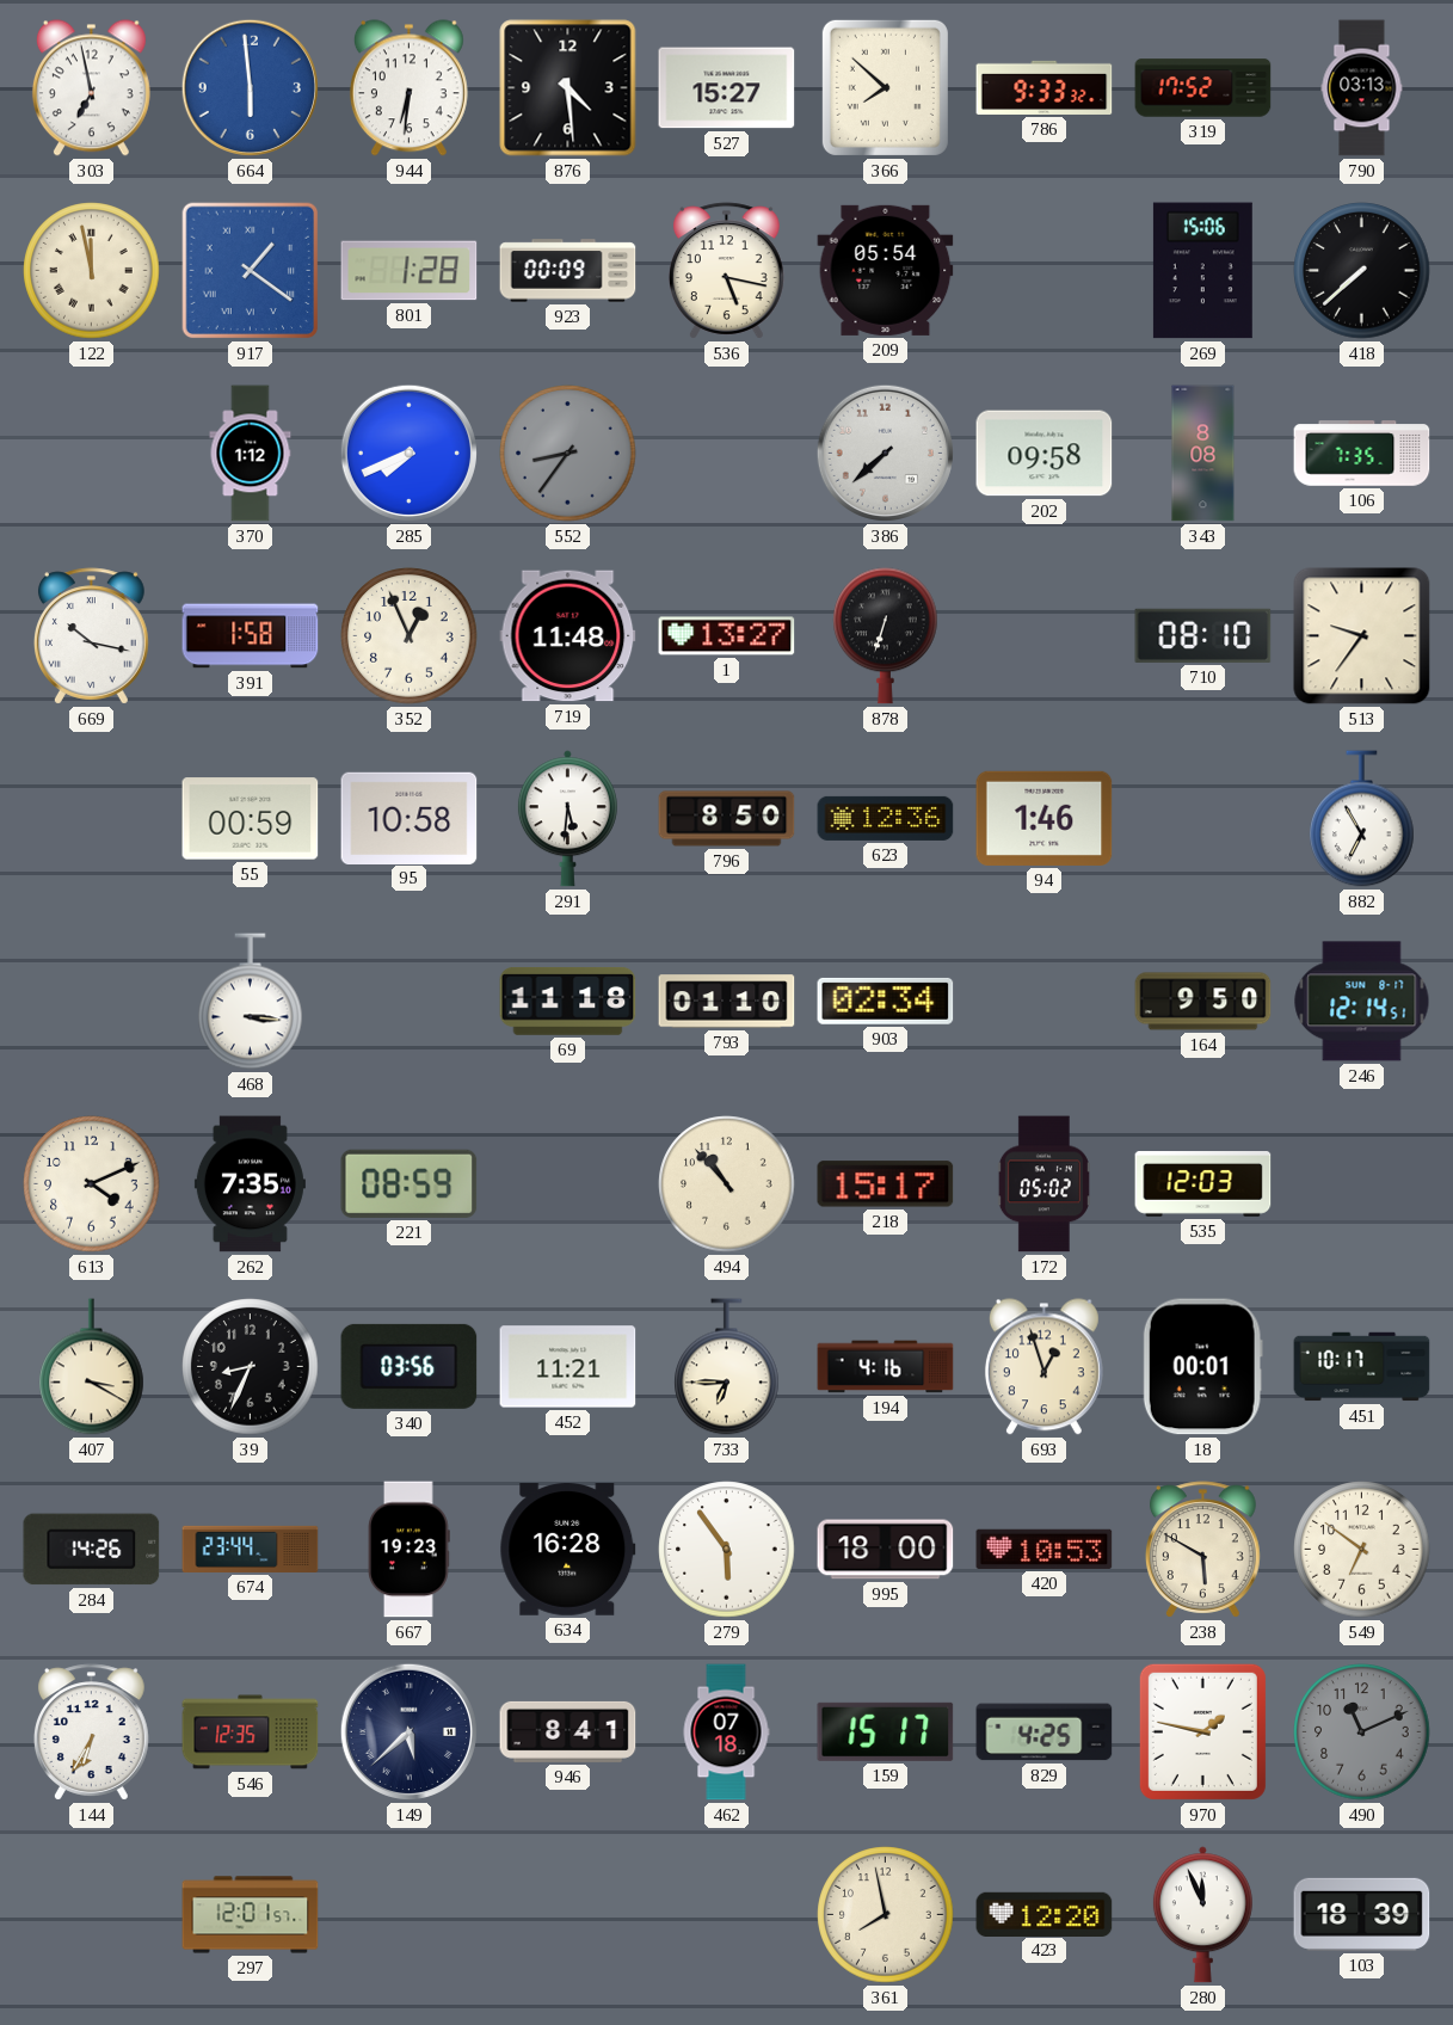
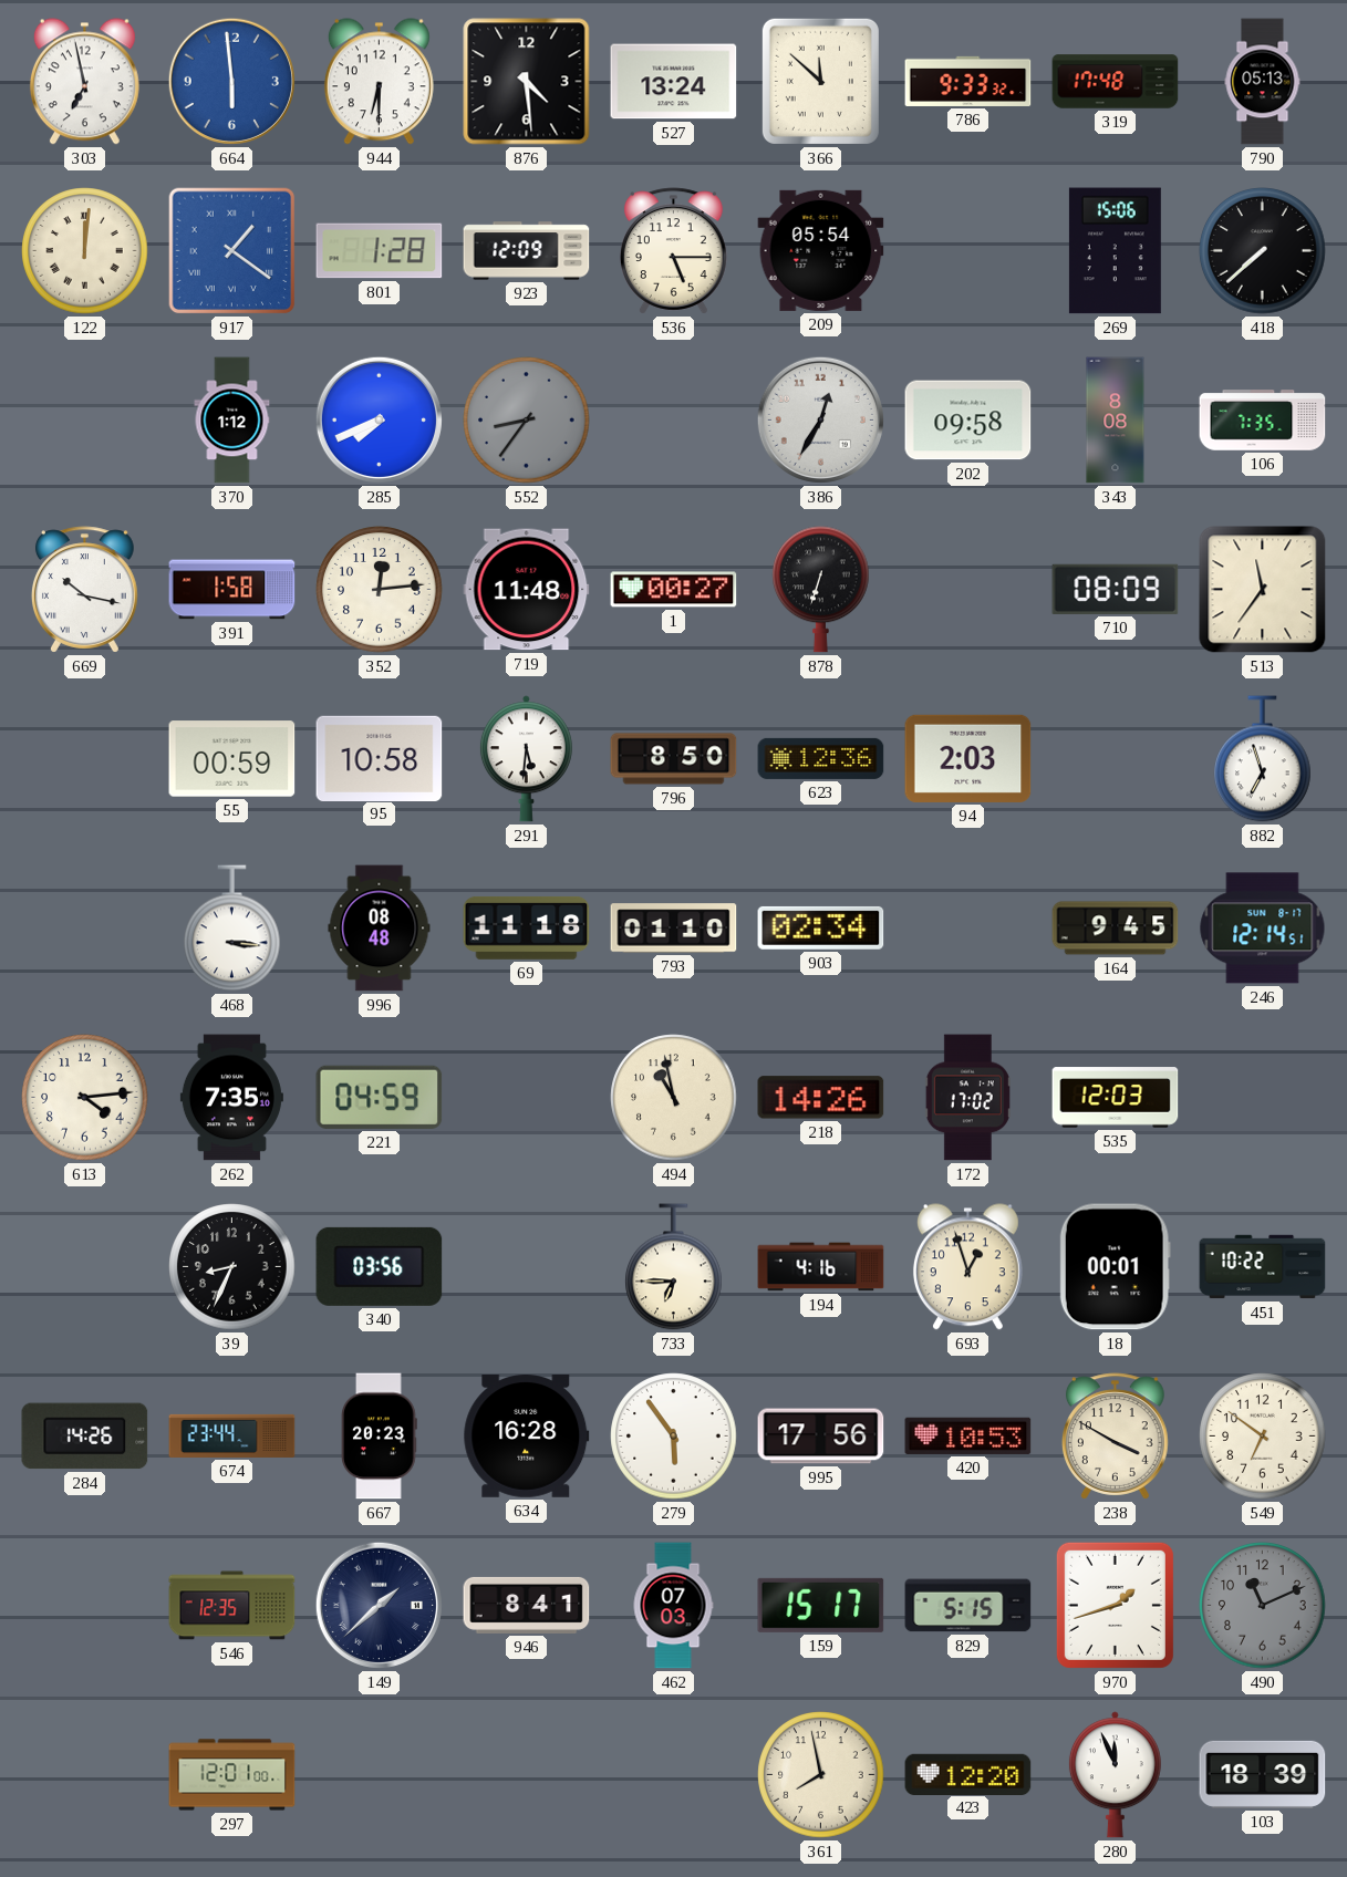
944: 6:31 -> 6:30
527: 15:27 -> 13:24
366: 7:52 -> 11:52
319: 17:52 -> 17:48
790: 03:13 -> 05:13
122: 11:58 -> 12:01
923: 00:09 -> 12:09
536: 5:17 -> 5:15
386: 7:38 -> 12:35
352: 12:56 -> 12:14
1: 13:27 -> 00:27
710: 08:10 -> 08:09
513: 9:36 -> 11:36
94: 1:46 -> 2:03
882: 6:55 -> 6:57
996: none -> 08:48
164: 9:50 -> 9:45
613: 4:11 -> 4:14
221: 08:59 -> 04:59
494: 10:53 -> 10:58
218: 15:17 -> 14:26
172: 05:02 -> 17:02
407: 3:20 -> none
452: 11:21 -> none
451: 10:17 -> 10:22
667: 19:23 -> 20:23
995: 18:00 -> 17:56
238: 5:50 -> 3:50
144: 6:35 -> none
149: 5:38 -> 1:38
462: 07:18 -> 07:03
829: 4:25 -> 5:15
970: 1:47 -> 1:42
297: 12:01:57 -> 12:01:00
